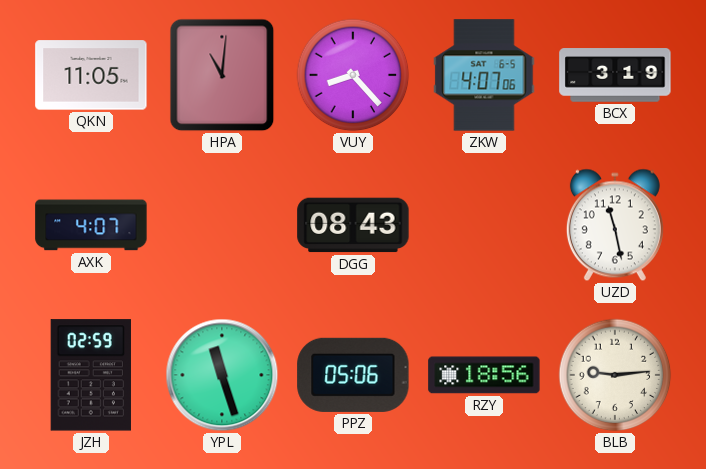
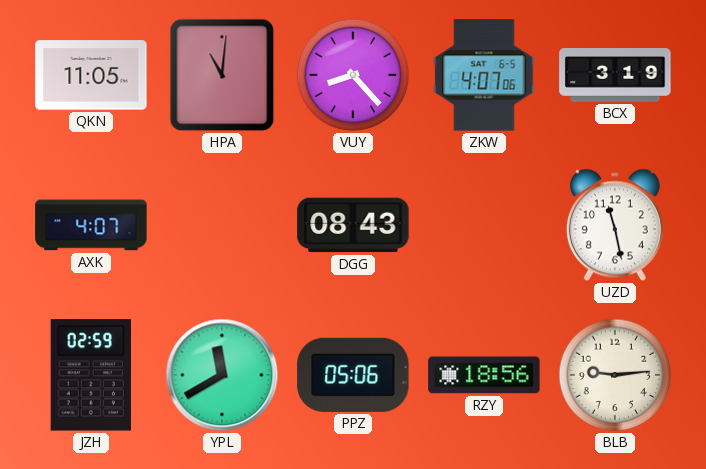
YPL: 11:27 -> 11:40
